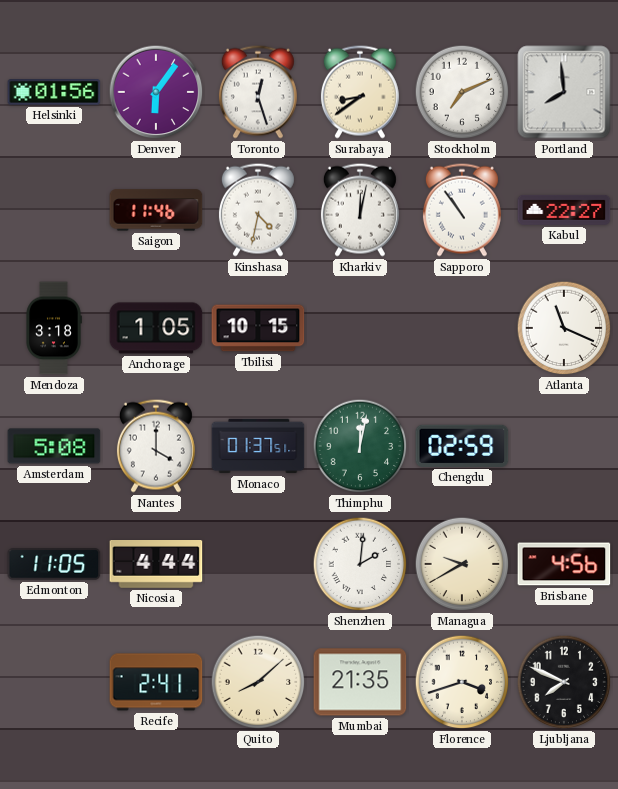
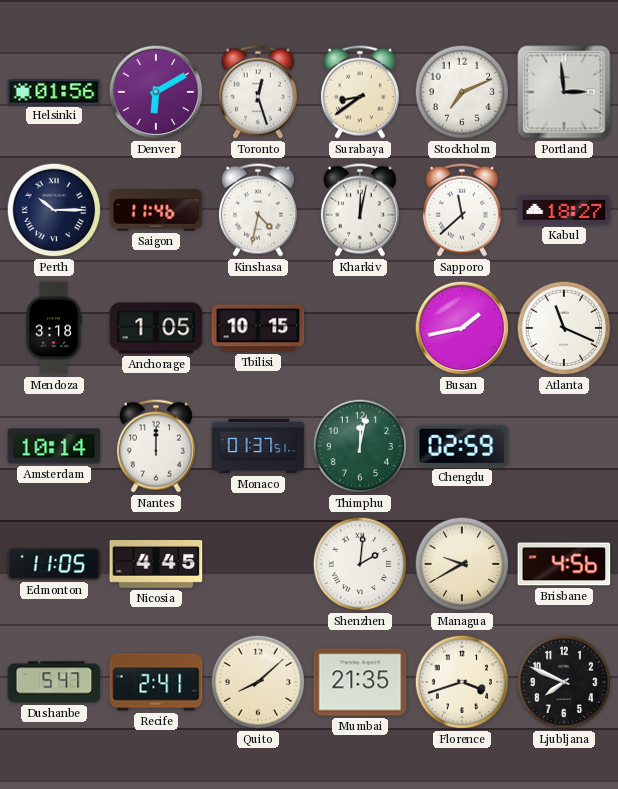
Denver: 6:06 -> 6:10
Portland: 7:59 -> 2:59
Perth: none -> 10:15
Sapporo: 10:54 -> 11:38
Kabul: 22:27 -> 18:27
Busan: none -> 1:43
Amsterdam: 5:08 -> 10:14
Nantes: 4:00 -> 12:00
Nicosia: 4:44 -> 4:45
Dushanbe: none -> 5:47
